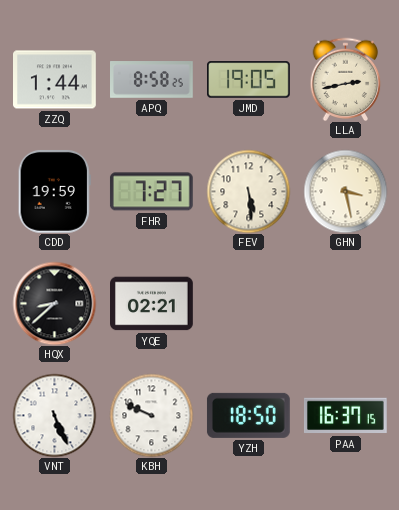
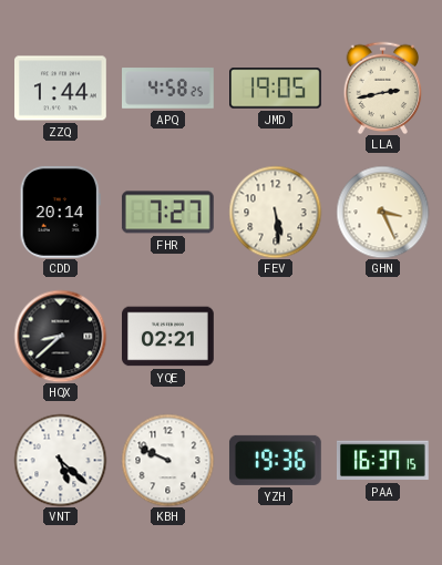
APQ: 8:58 -> 4:58
CDD: 19:59 -> 20:14
GHN: 3:28 -> 3:26
VNT: 5:26 -> 5:22
YZH: 18:50 -> 19:36
